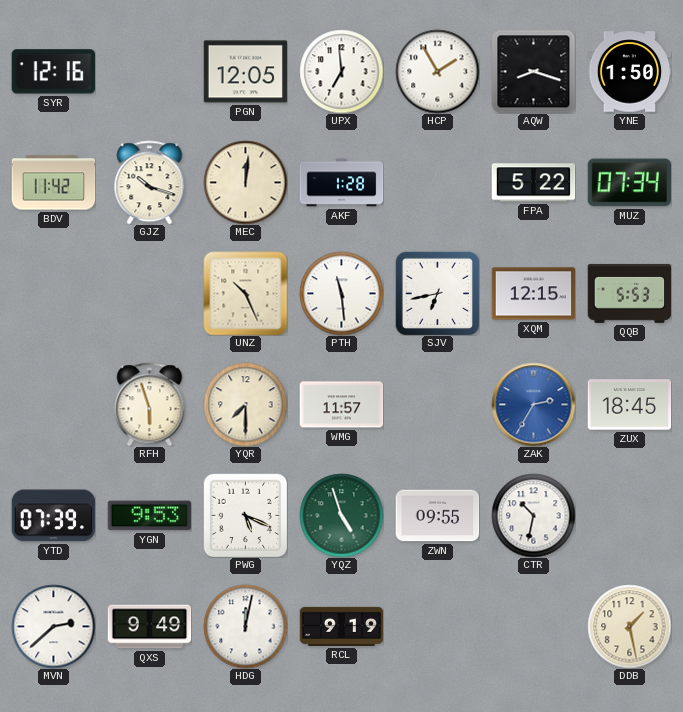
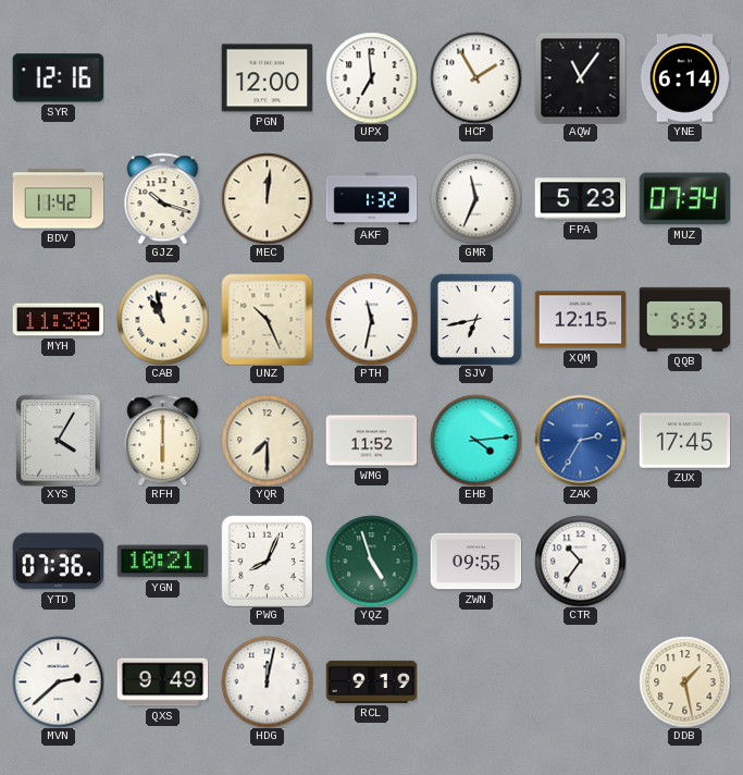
PGN: 12:05 -> 12:00
AQW: 8:18 -> 11:06
YNE: 1:50 -> 6:14
AKF: 1:28 -> 1:32
GMR: none -> 11:34
FPA: 5:22 -> 5:23
MYH: none -> 11:38
CAB: none -> 10:58
PTH: 11:29 -> 11:32
XYS: none -> 4:05
RFH: 5:57 -> 6:00
WMG: 11:57 -> 11:52
EHB: none -> 4:14
ZUX: 18:45 -> 17:45
YTD: 07:39 -> 07:36
YGN: 9:53 -> 10:21
PWG: 5:19 -> 8:04
CTR: 10:32 -> 10:36
